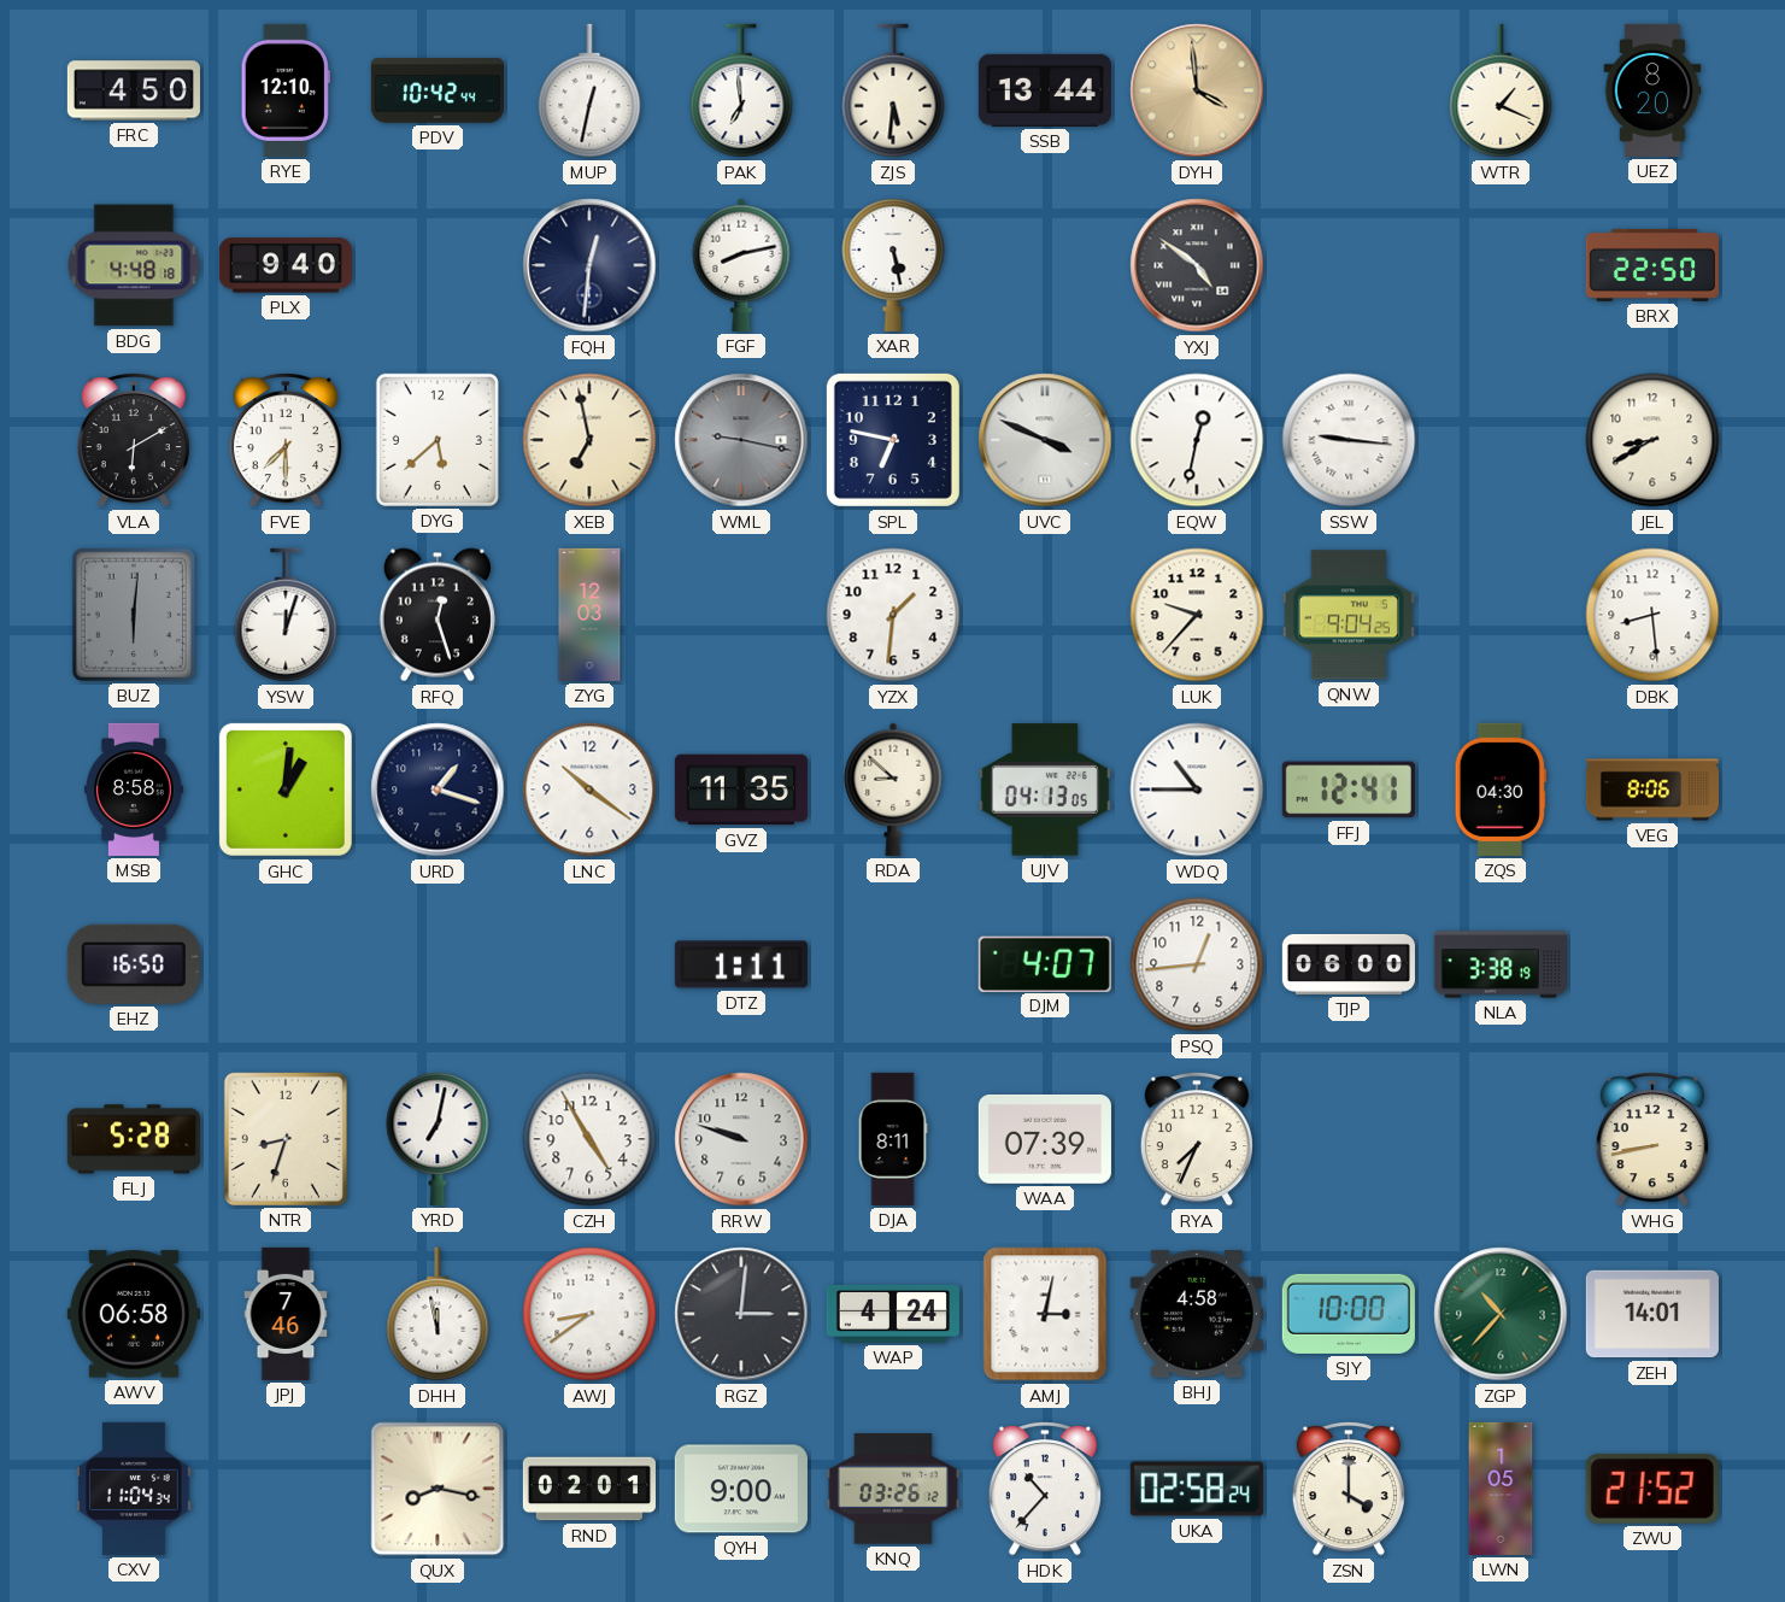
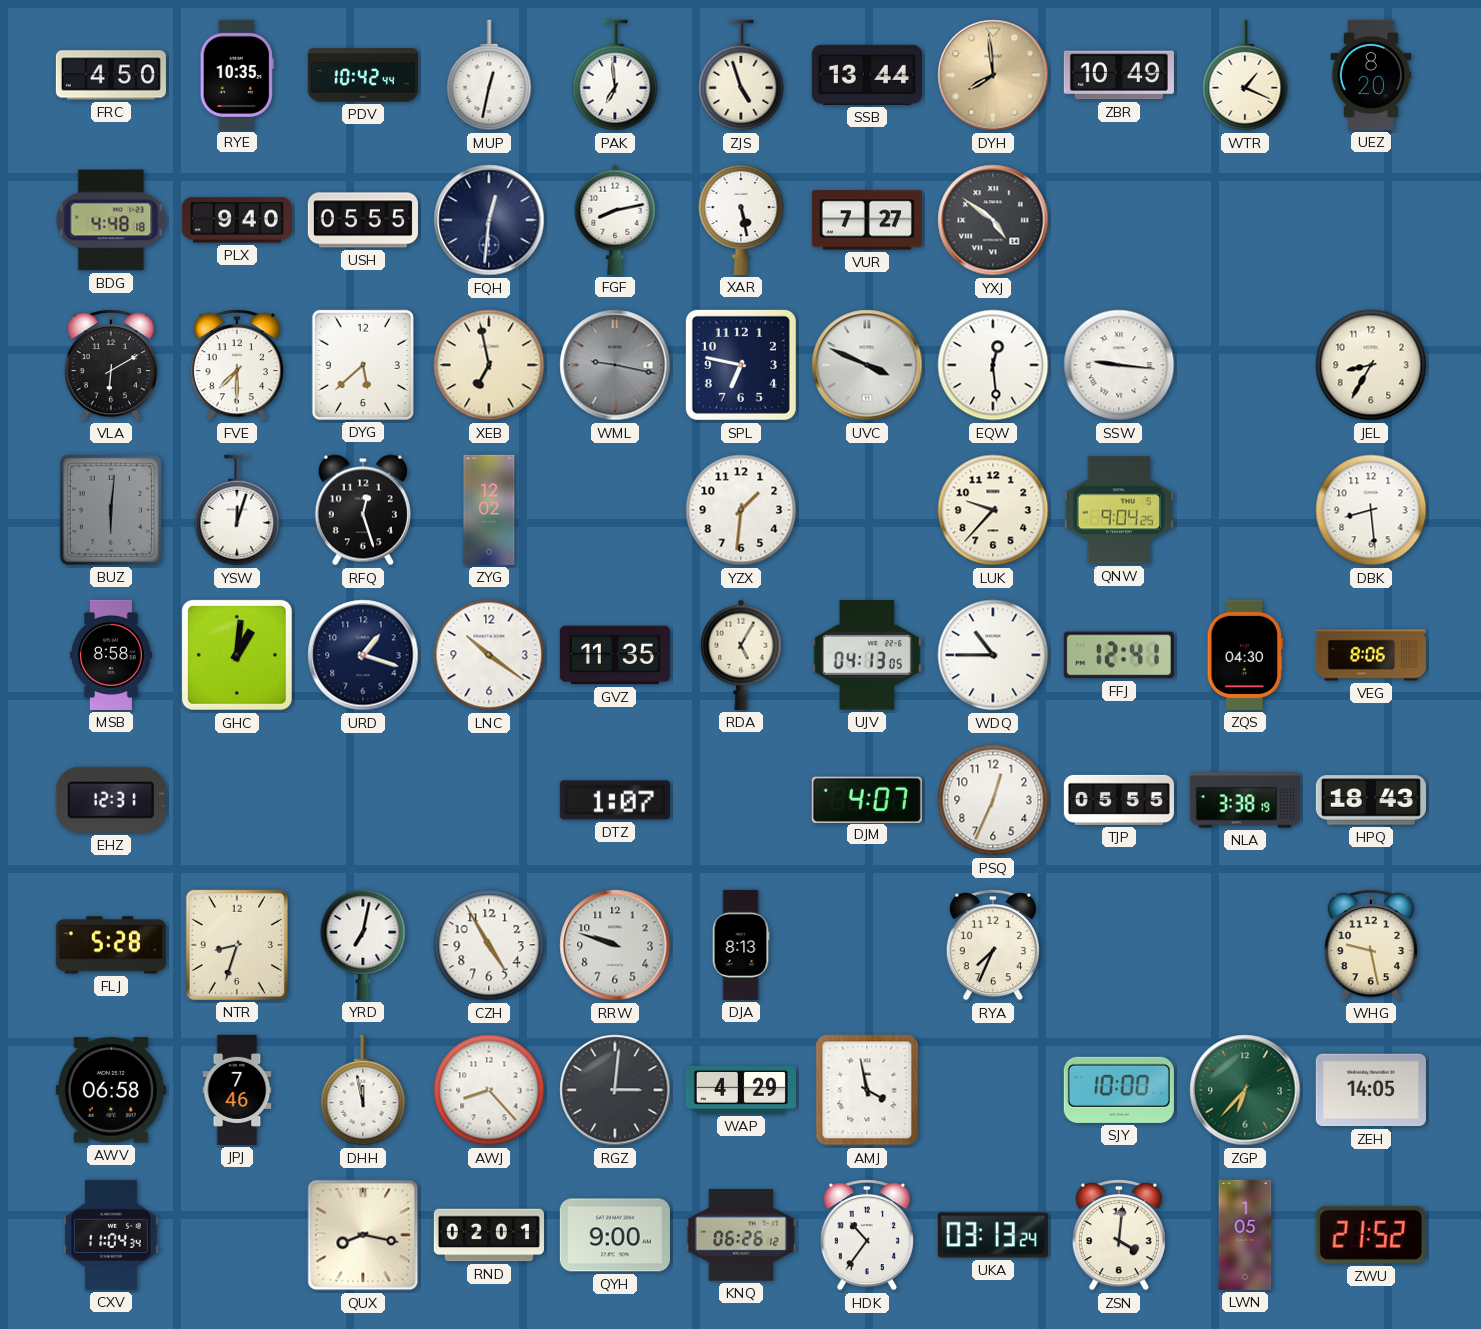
RYE: 12:10 -> 10:35
ZJS: 5:31 -> 4:57
DYH: 3:59 -> 7:59
ZBR: none -> 10:49
USH: none -> 05:55
VUR: none -> 7:27
BRX: 22:50 -> none
EQW: 12:32 -> 12:29
JEL: 8:40 -> 8:35
ZYG: 12:03 -> 12:02
RDA: 8:52 -> 5:05
EHZ: 16:50 -> 12:31
DTZ: 1:11 -> 1:07
PSQ: 12:44 -> 12:34
TJP: 06:00 -> 05:55
HPQ: none -> 18:43
DJA: 8:11 -> 8:13
WAA: 07:39 -> none
WHG: 8:43 -> 9:28
AWJ: 8:39 -> 8:23
WAP: 4:24 -> 4:29
AMJ: 3:02 -> 3:58
BHJ: 4:58 -> none
ZGP: 10:37 -> 6:37
ZEH: 14:01 -> 14:05
KNQ: 03:26 -> 06:26
HDK: 10:37 -> 10:36
UKA: 02:58 -> 03:13
ZSN: 4:00 -> 4:01
